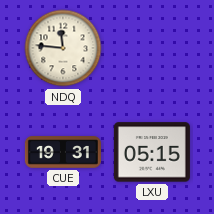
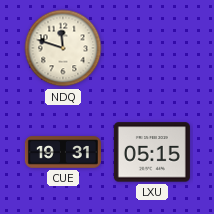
NDQ: 11:46 -> 11:48
